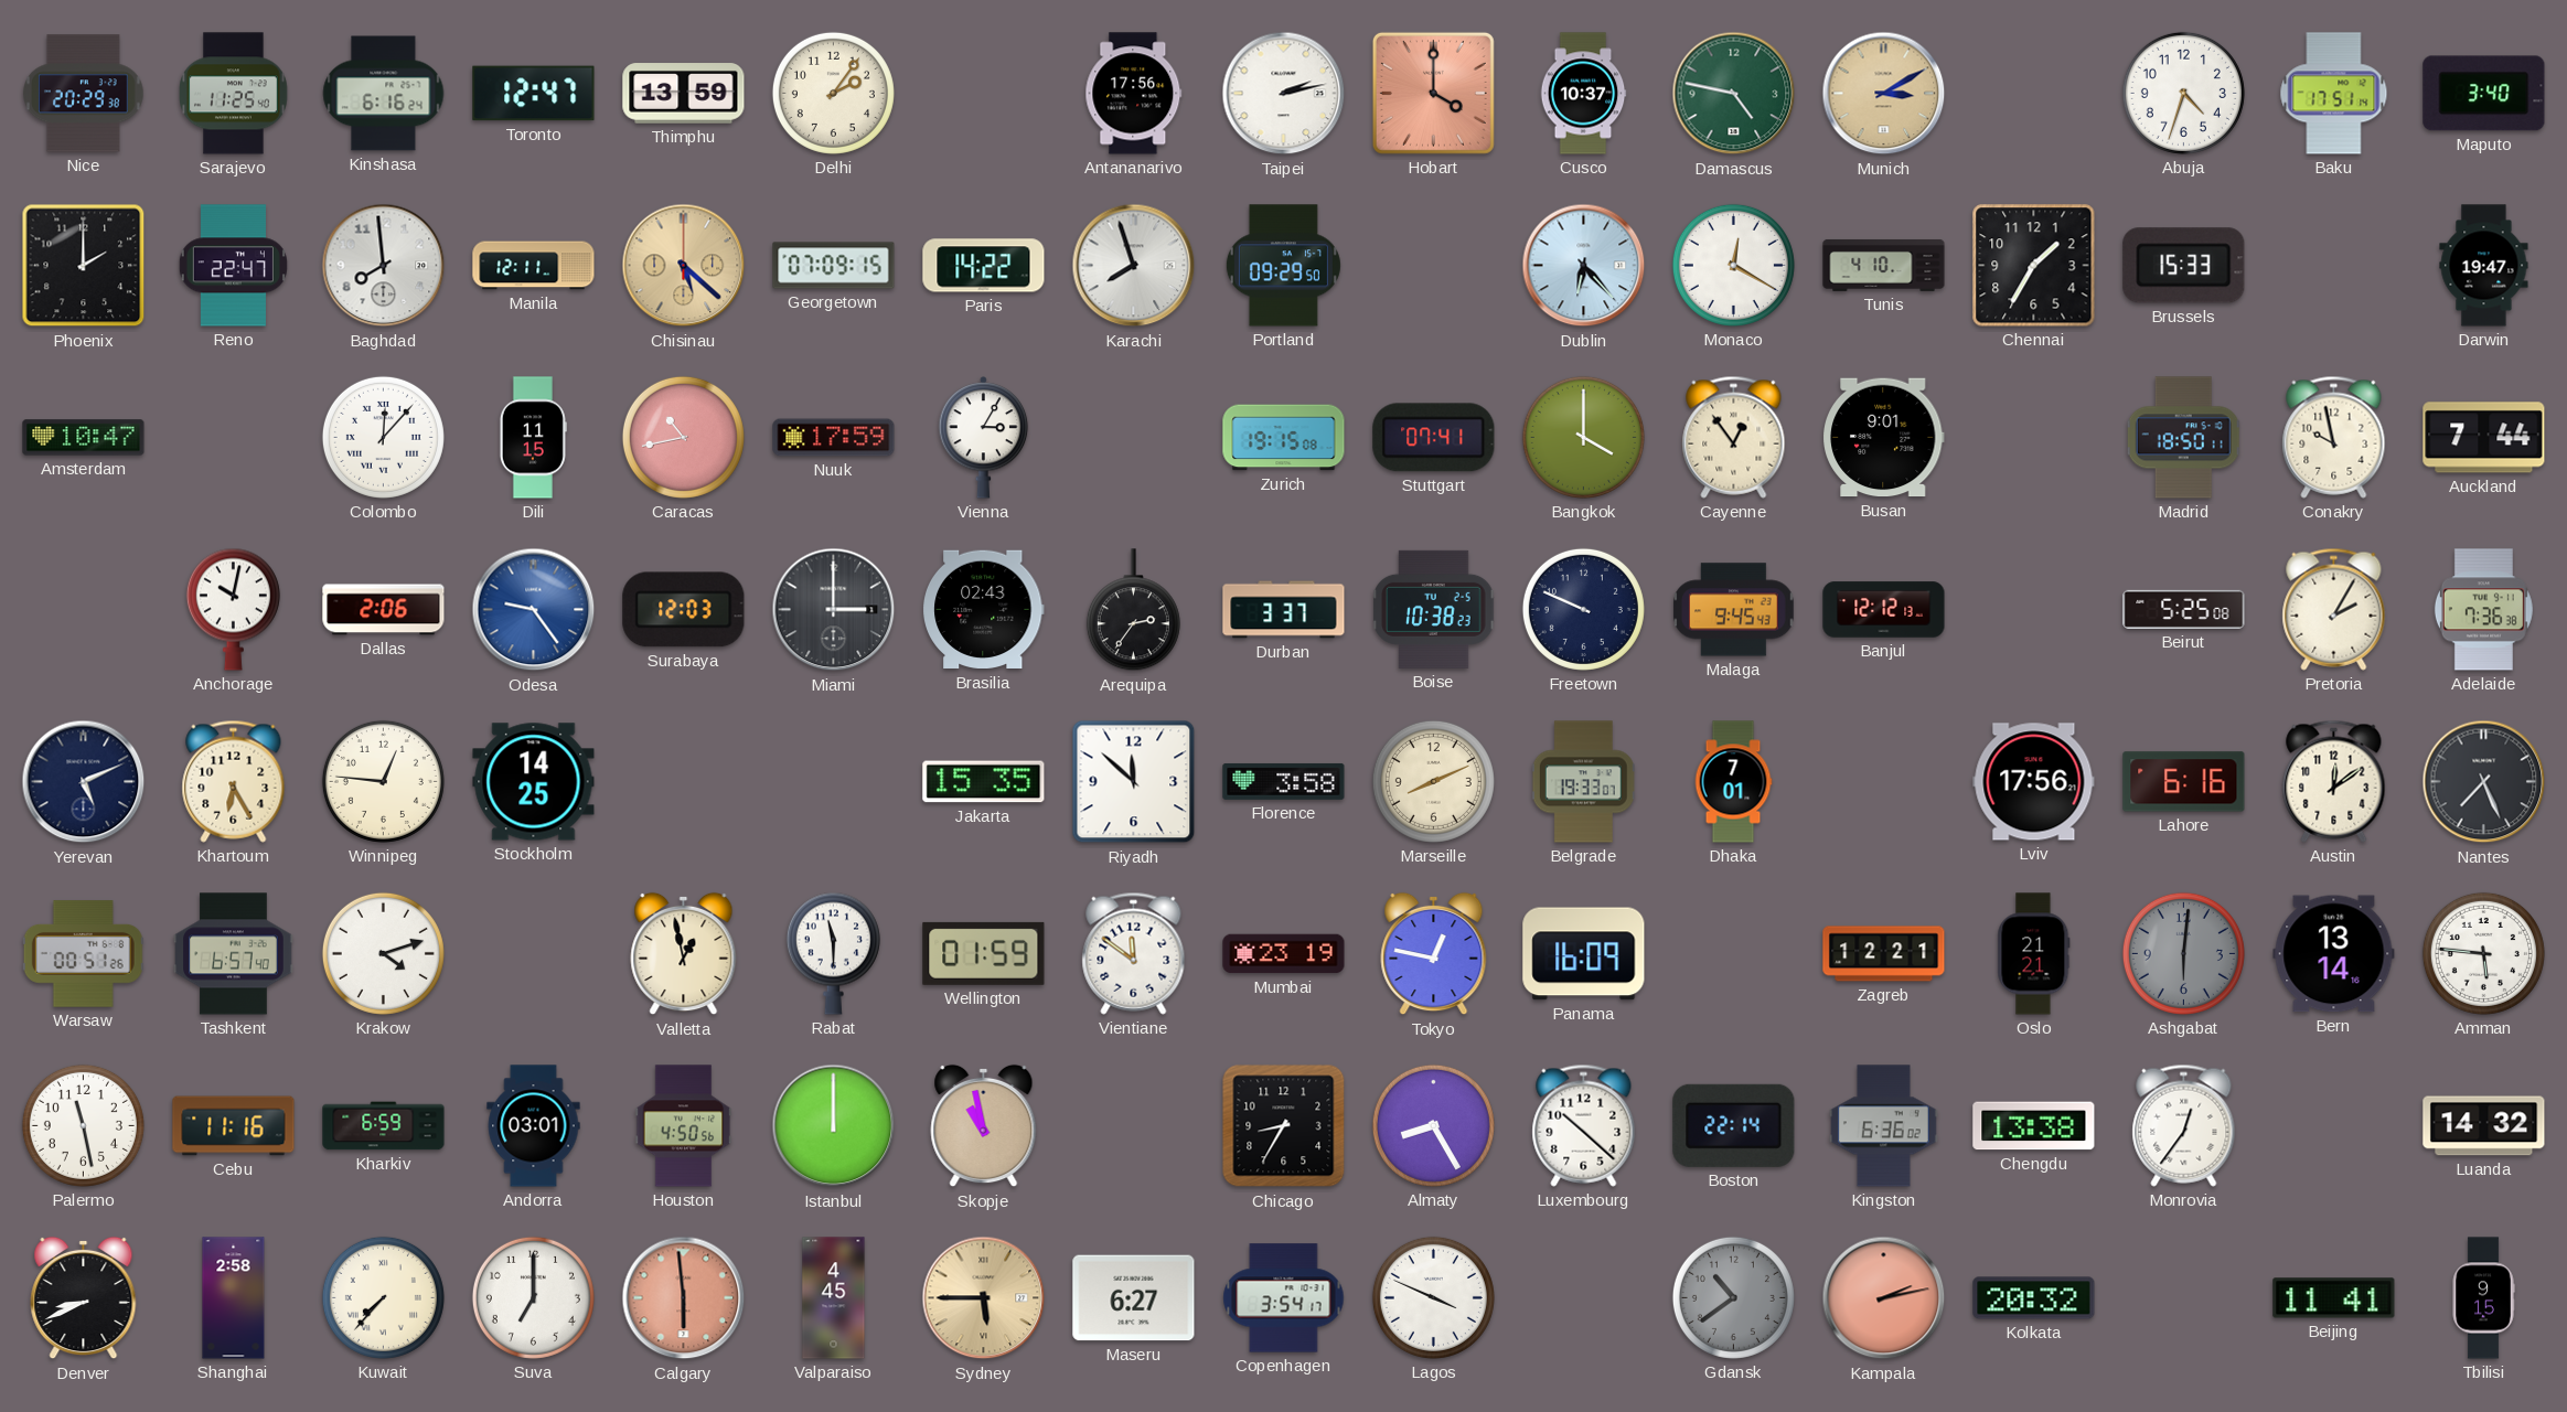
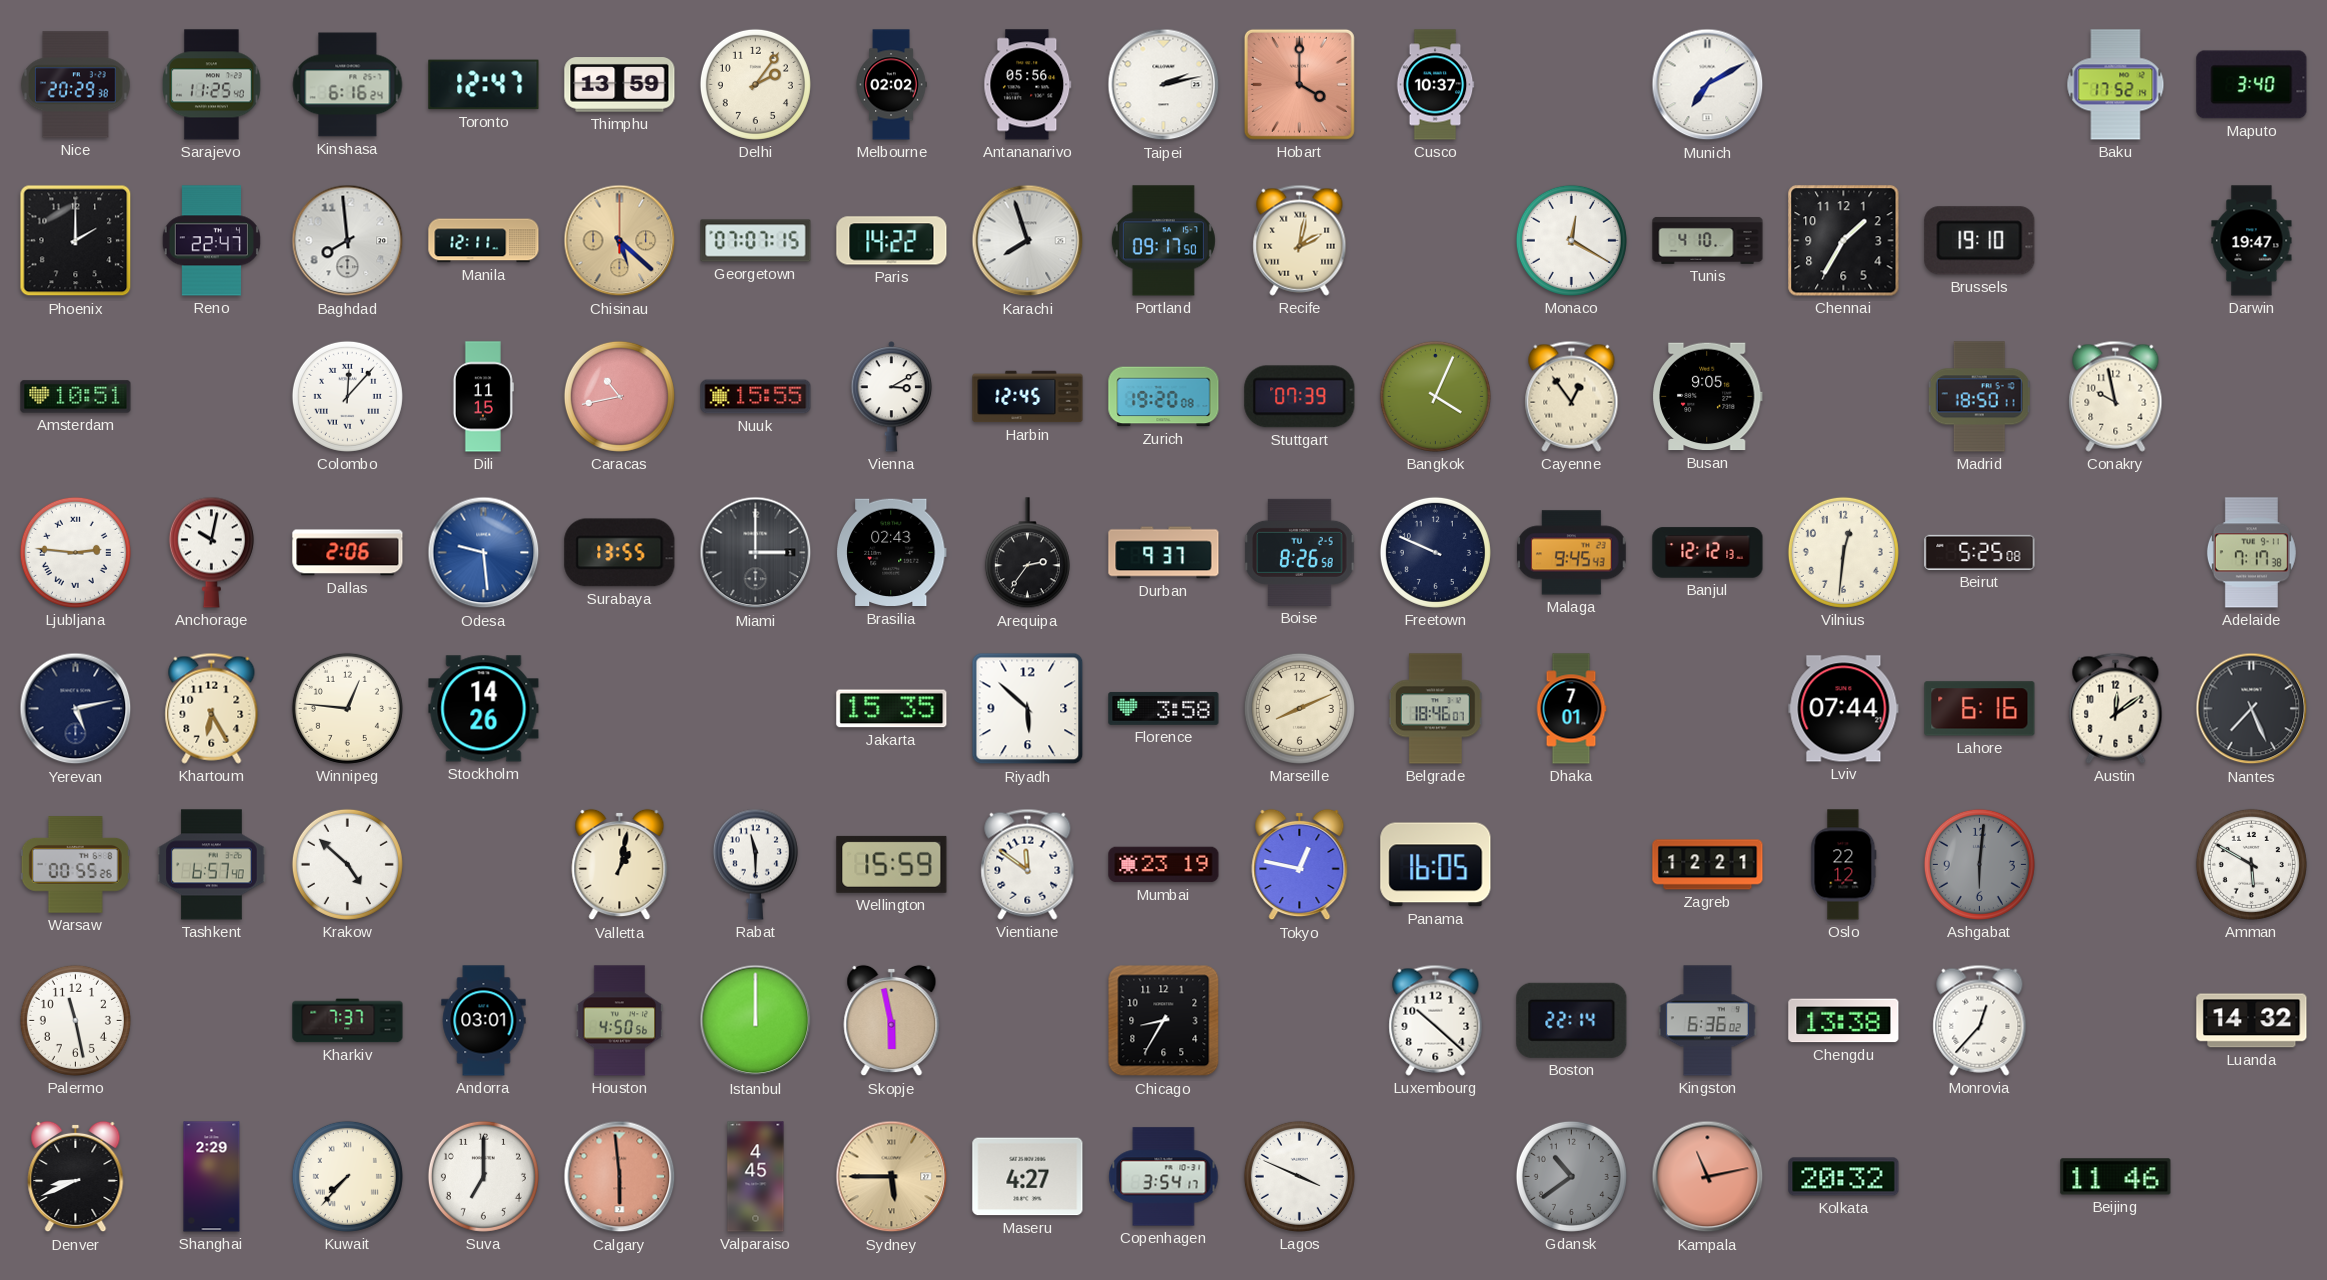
Melbourne: none -> 02:02
Antananarivo: 17:56 -> 05:56
Damascus: 4:47 -> none
Munich: 3:10 -> 7:10
Munich dial: champagne -> white
Abuja: 4:33 -> none
Baku: 17:51 -> 17:52
Georgetown: 07:09 -> 07:07
Portland: 09:29 -> 09:17
Recife: none -> 2:02
Dublin: 6:23 -> none
Brussels: 15:33 -> 19:10
Amsterdam: 10:47 -> 10:51
Nuuk: 17:59 -> 15:55
Vienna: 3:05 -> 3:10
Harbin: none -> 12:45
Zurich: 19:15 -> 19:20
Stuttgart: 07:41 -> 07:39
Bangkok: 4:00 -> 4:04
Busan: 9:01 -> 9:05
Auckland: 7:44 -> none
Ljubljana: none -> 2:46
Odesa: 9:24 -> 9:29
Surabaya: 12:03 -> 13:55
Durban: 3:37 -> 9:37
Boise: 10:38 -> 8:26
Vilnius: none -> 12:31
Pretoria: 2:05 -> none
Adelaide: 7:36 -> 7:17
Yerevan: 5:11 -> 5:13
Stockholm: 14:25 -> 14:26
Riyadh: 11:52 -> 5:52
Belgrade: 19:33 -> 18:46
Lviv: 17:56 -> 07:44
Warsaw: 00:51 -> 00:55
Krakow: 4:12 -> 4:52
Valletta: 12:58 -> 1:02
Wellington: 01:59 -> 15:59
Panama: 16:09 -> 16:05
Oslo: 21:21 -> 22:12
Bern: 13:14 -> none
Amman: 5:46 -> 5:50
Cebu: 11:16 -> none
Kharkiv: 6:59 -> 7:37
Skopje: 10:58 -> 5:58
Almaty: 8:25 -> none
Monrovia: 12:36 -> 12:37
Shanghai: 2:58 -> 2:29
Maseru: 6:27 -> 4:27
Kampala: 2:13 -> 11:13
Beijing: 11:41 -> 11:46
Tbilisi: 9:15 -> none
